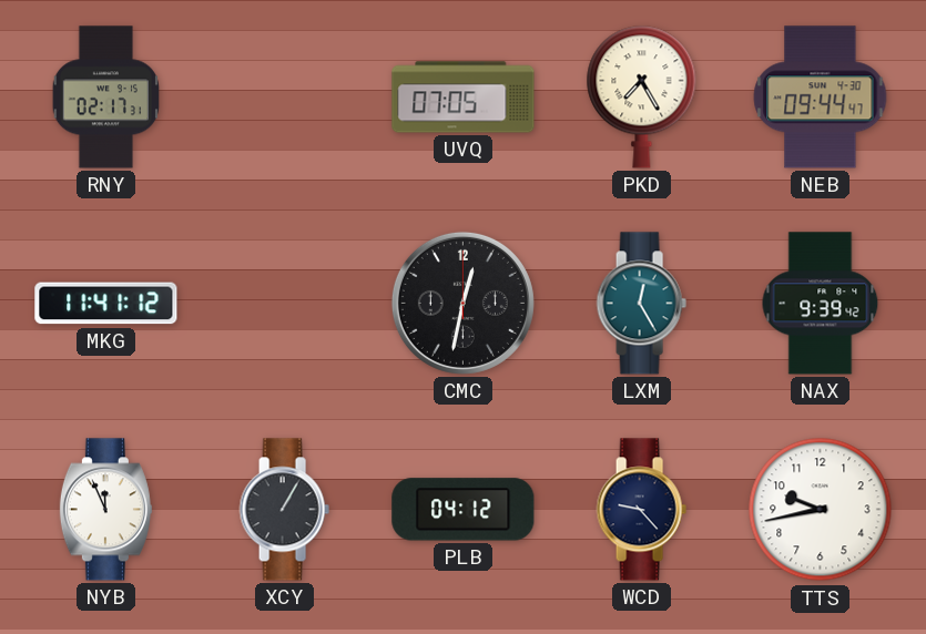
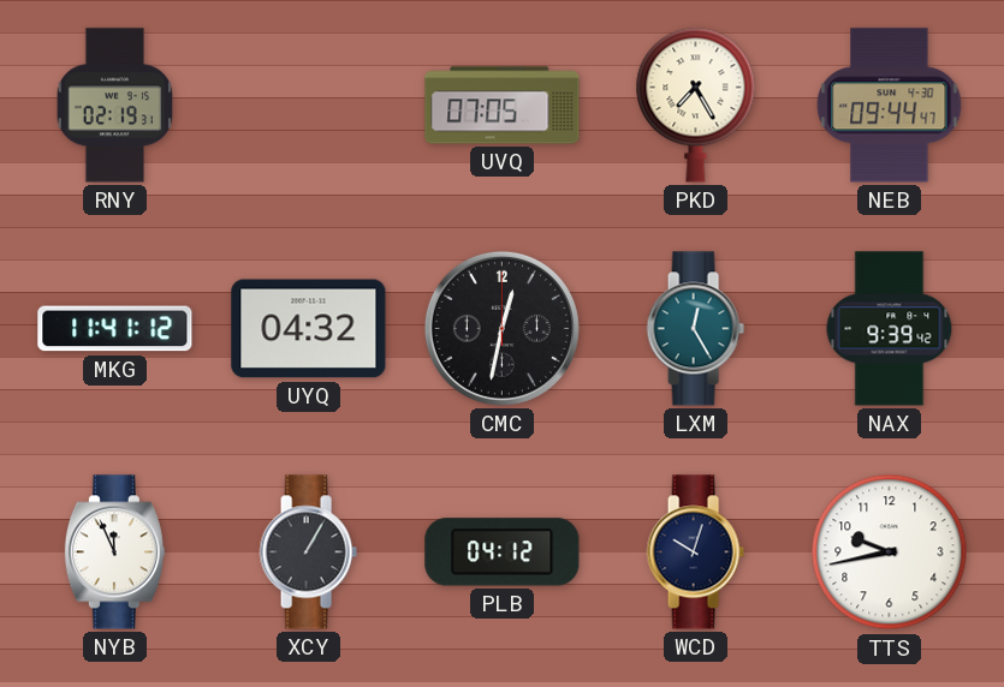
RNY: 02:17 -> 02:19
UYQ: none -> 04:32
WCD: 9:23 -> 10:03
